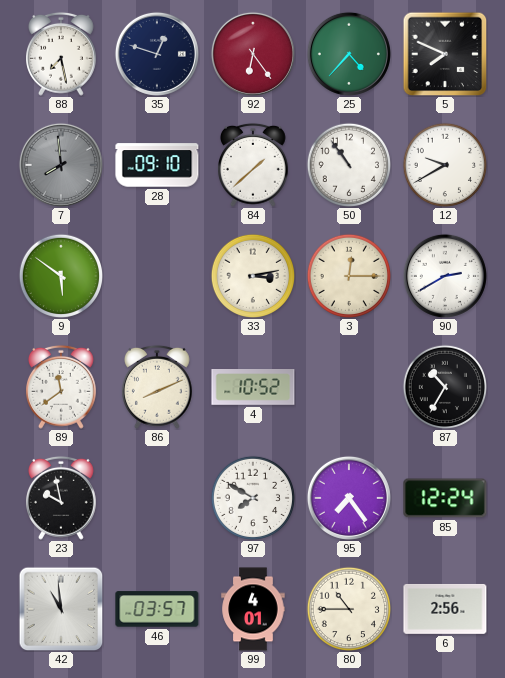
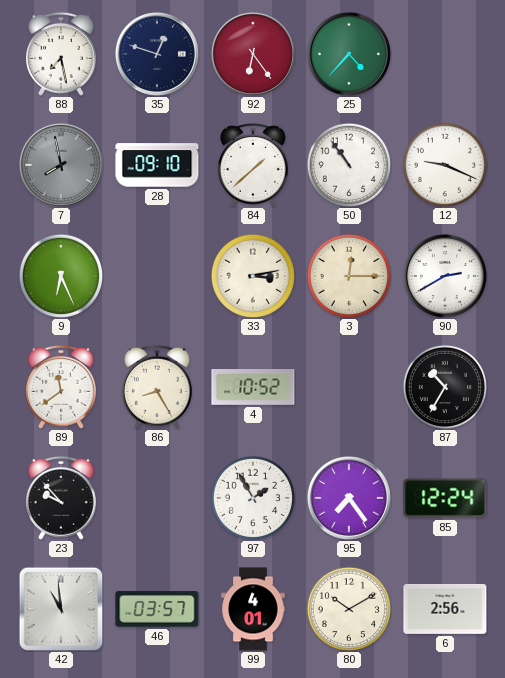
5: 7:49 -> none
7: 7:59 -> 7:58
12: 9:40 -> 9:19
9: 5:51 -> 6:26
86: 8:11 -> 8:25
23: 9:58 -> 9:53
97: 7:50 -> 1:55
80: 10:45 -> 10:10
